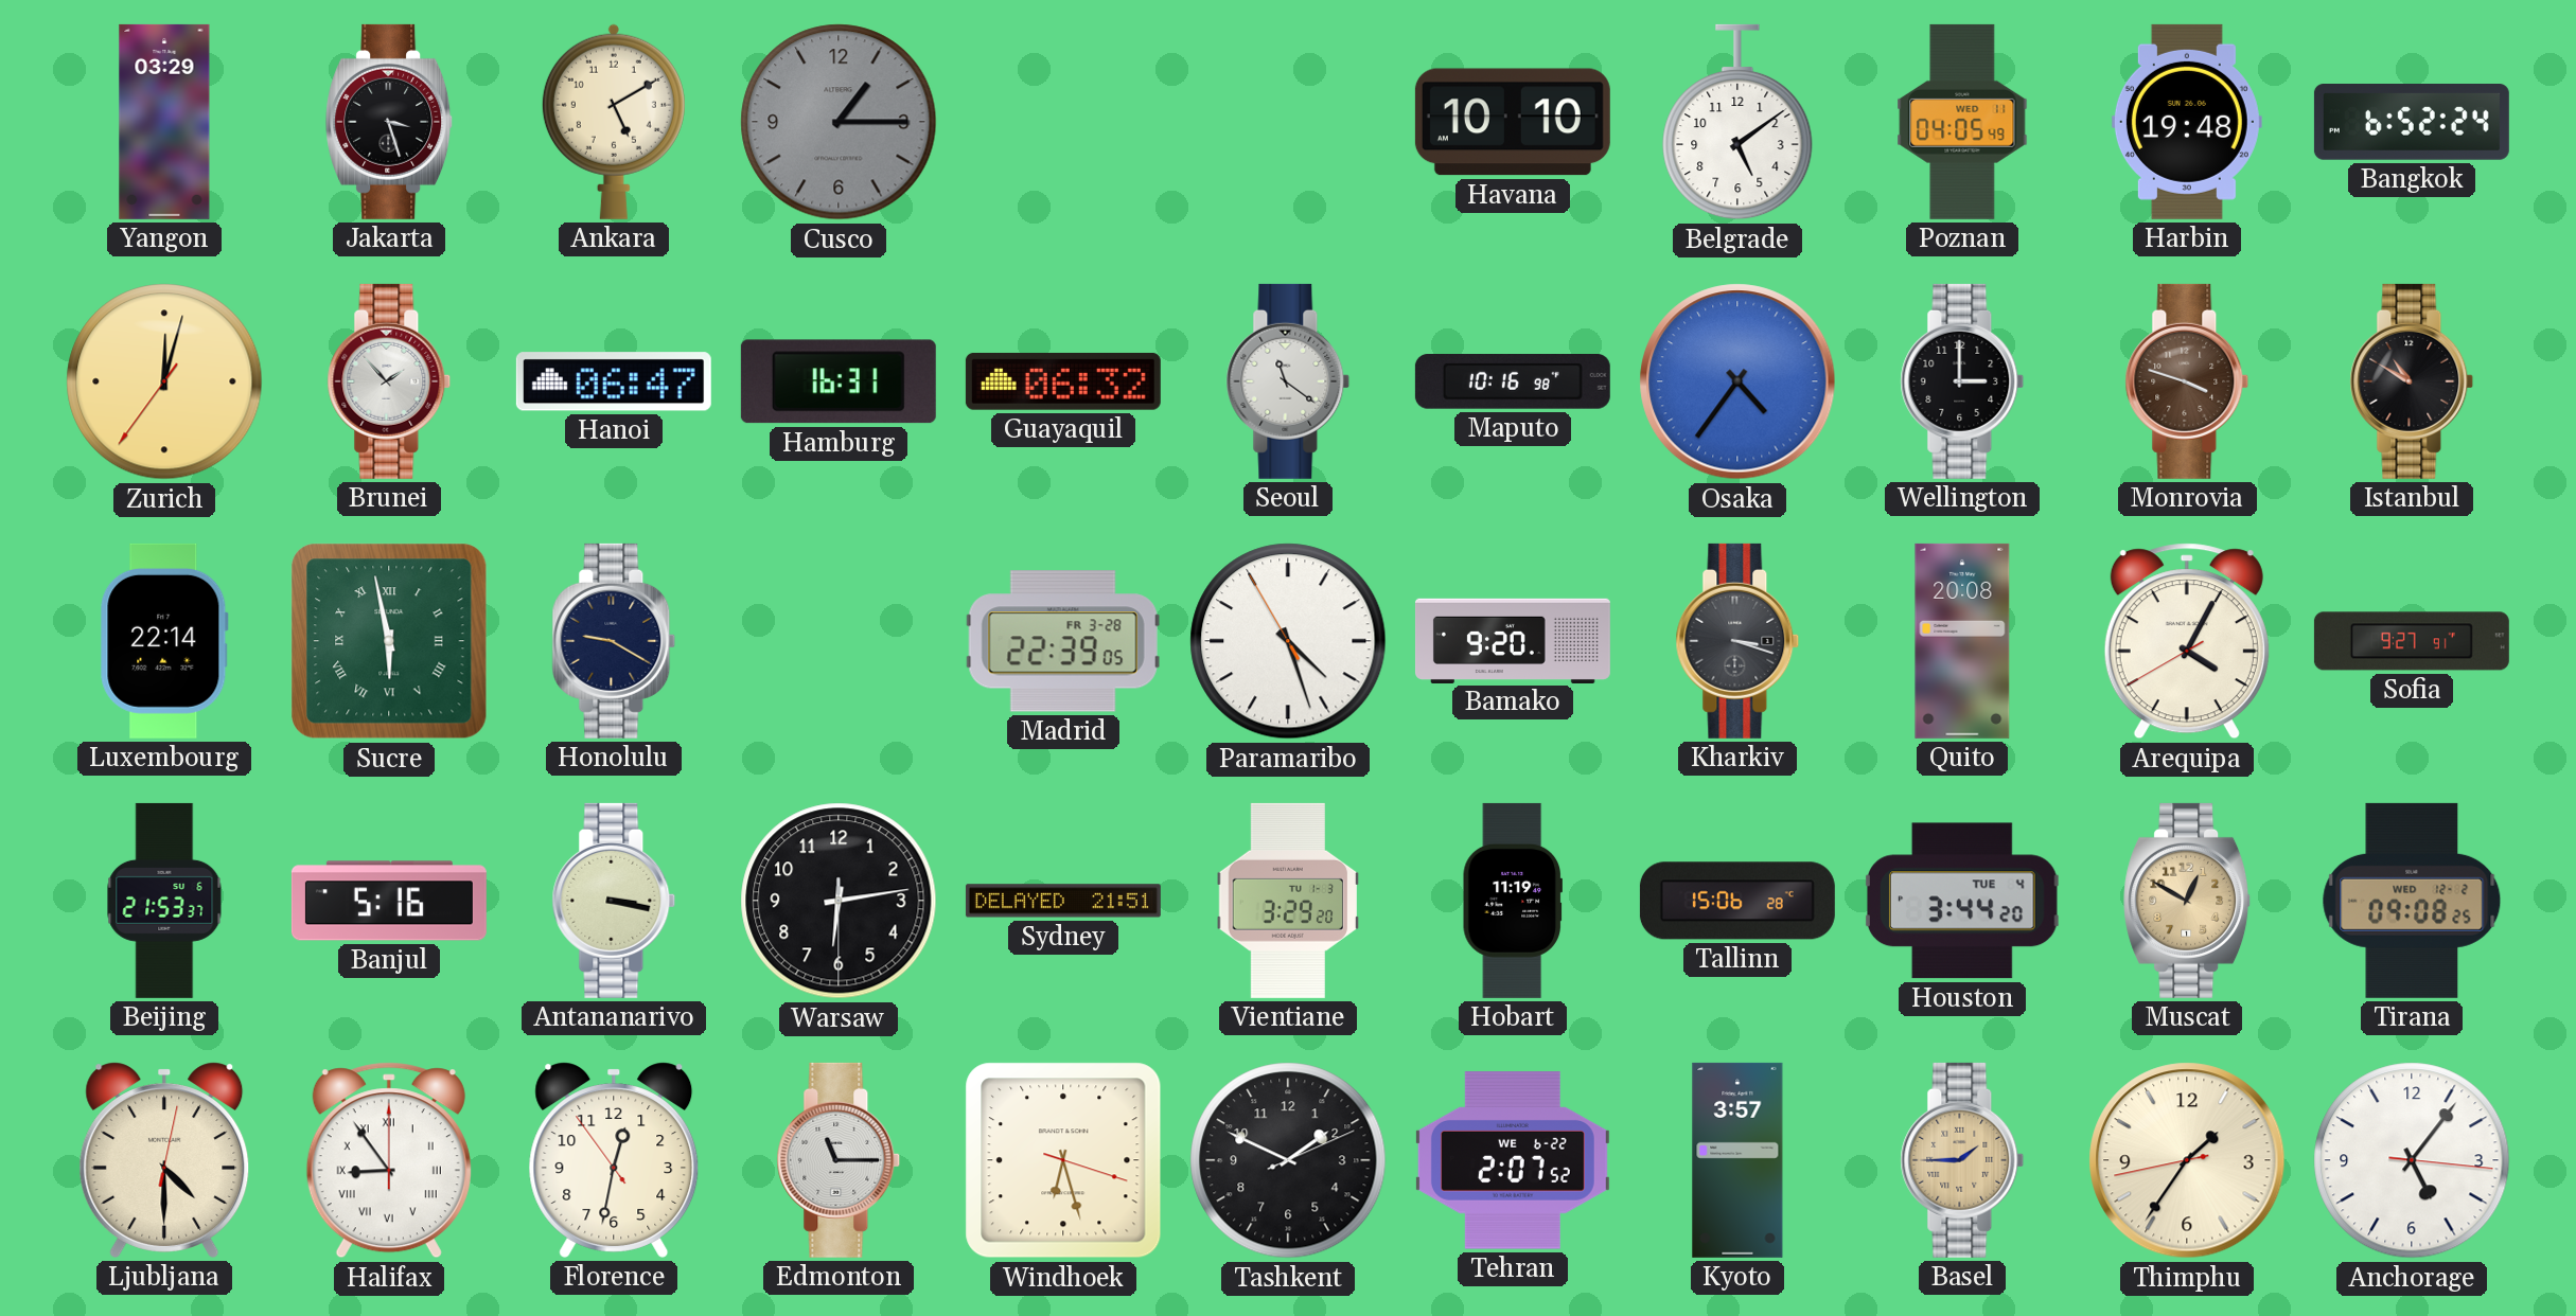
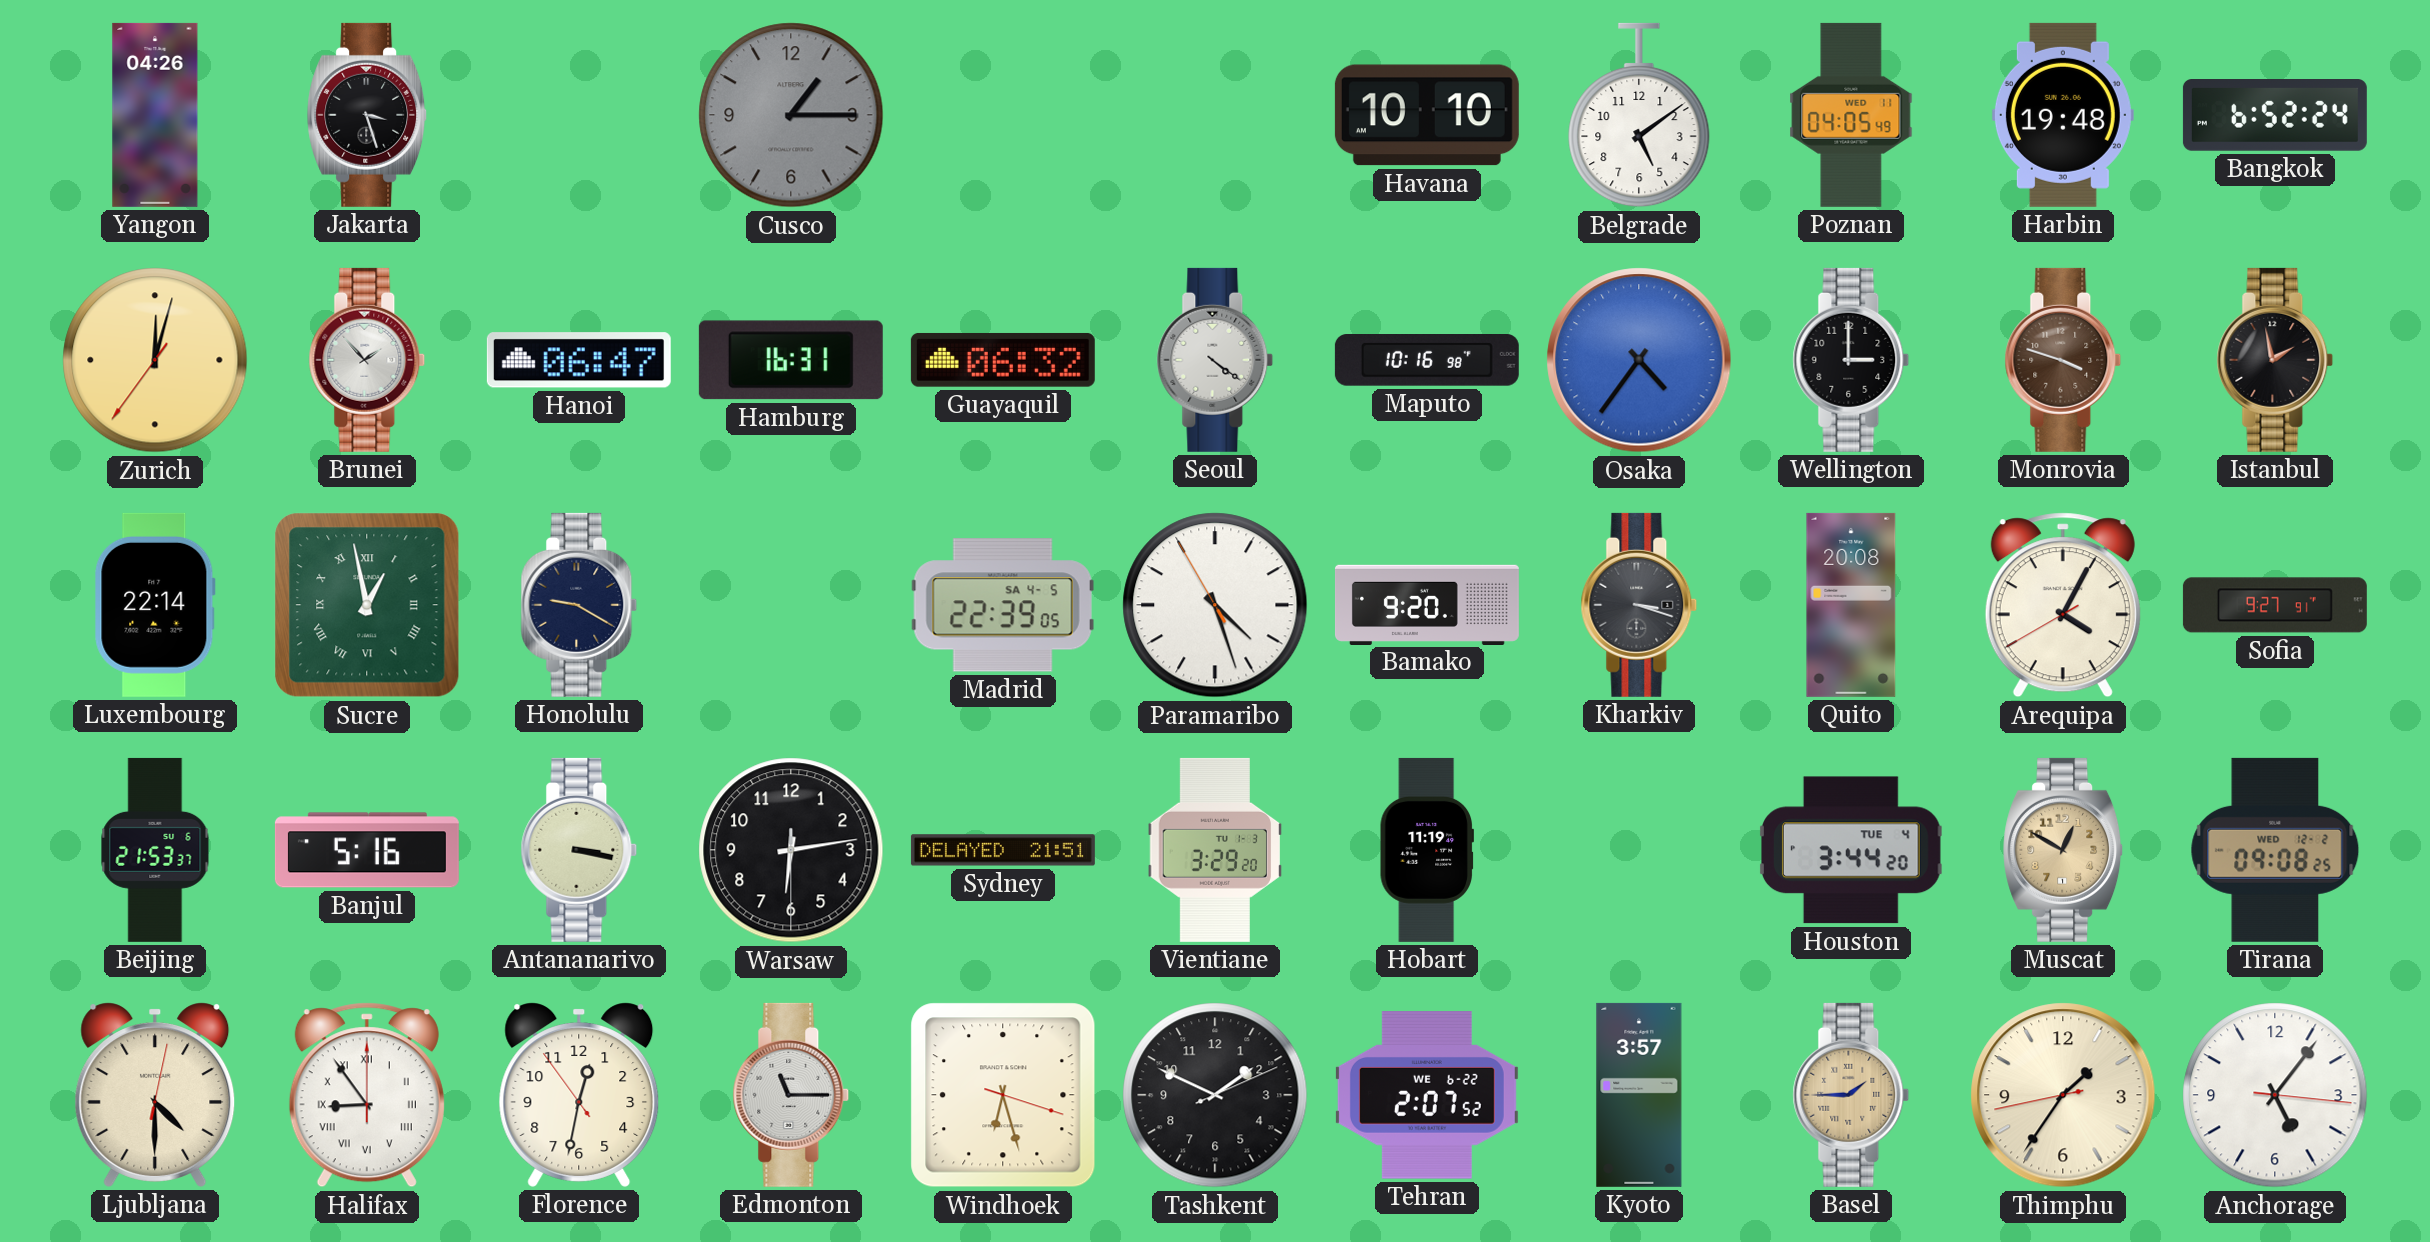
Yangon: 03:29 -> 04:26
Ankara: 5:10 -> none
Seoul: 11:21 -> 4:21
Istanbul: 10:50 -> 1:58
Sucre: 5:58 -> 12:58
Madrid date: FR 3-28 -> SA 4-5
Tallinn: 15:06 -> none
